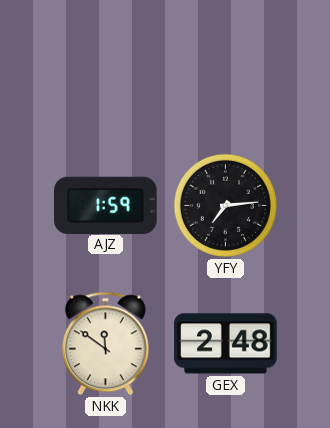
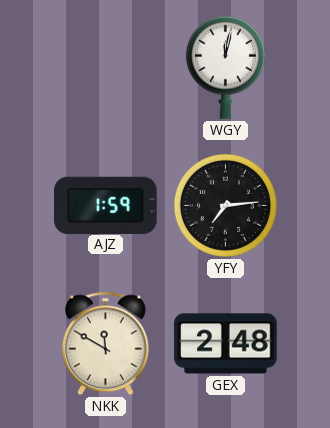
WGY: none -> 12:02
NKK: 11:51 -> 11:50
